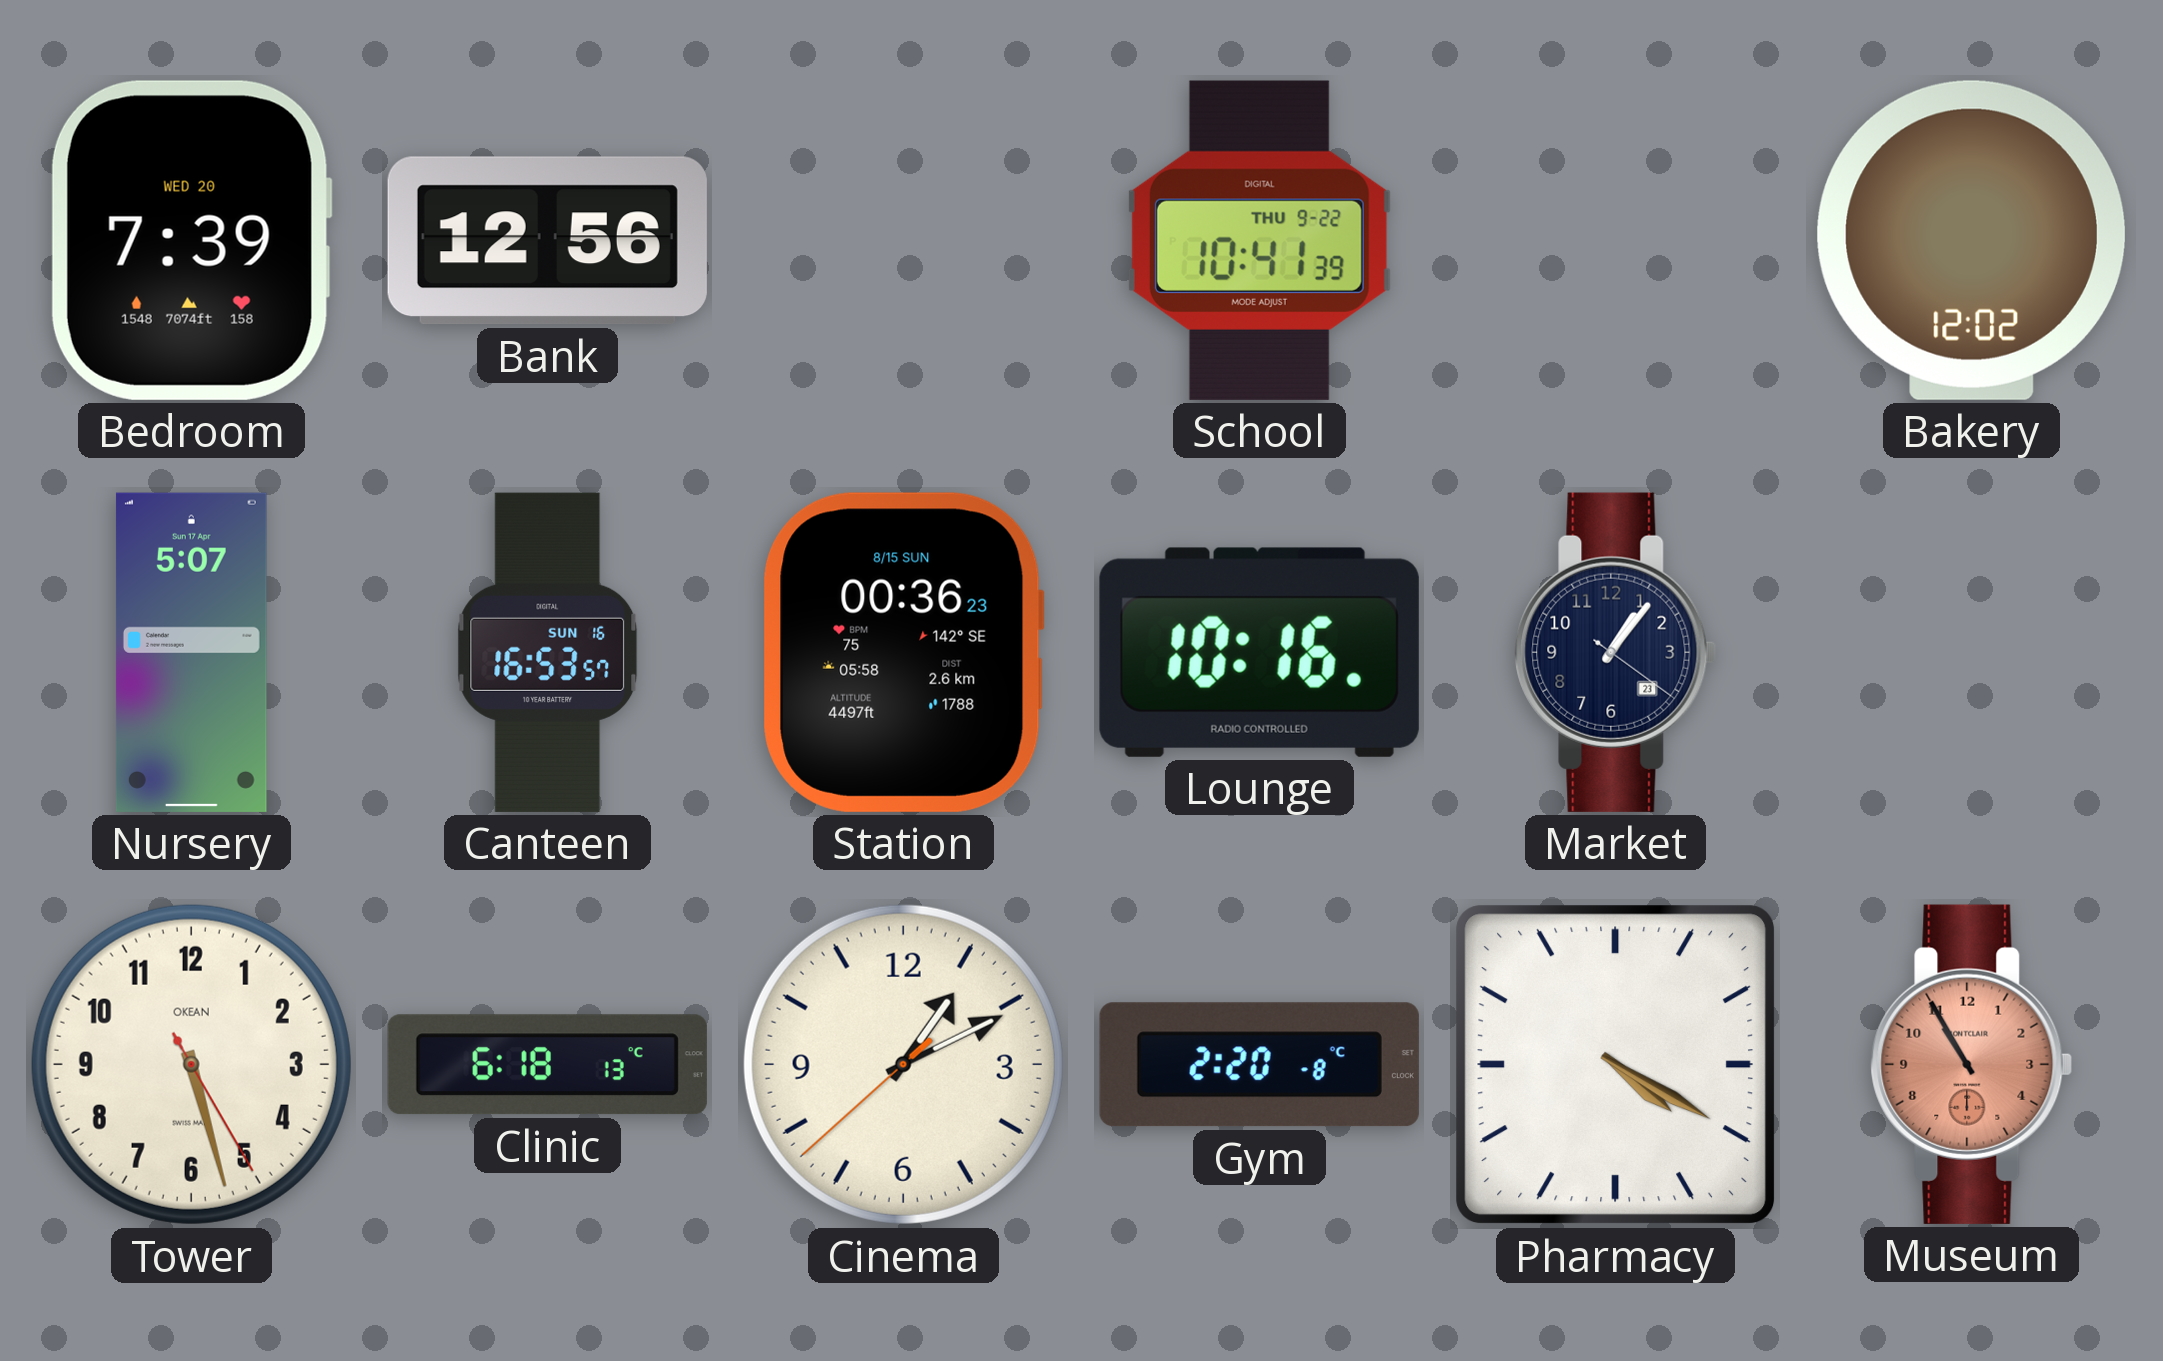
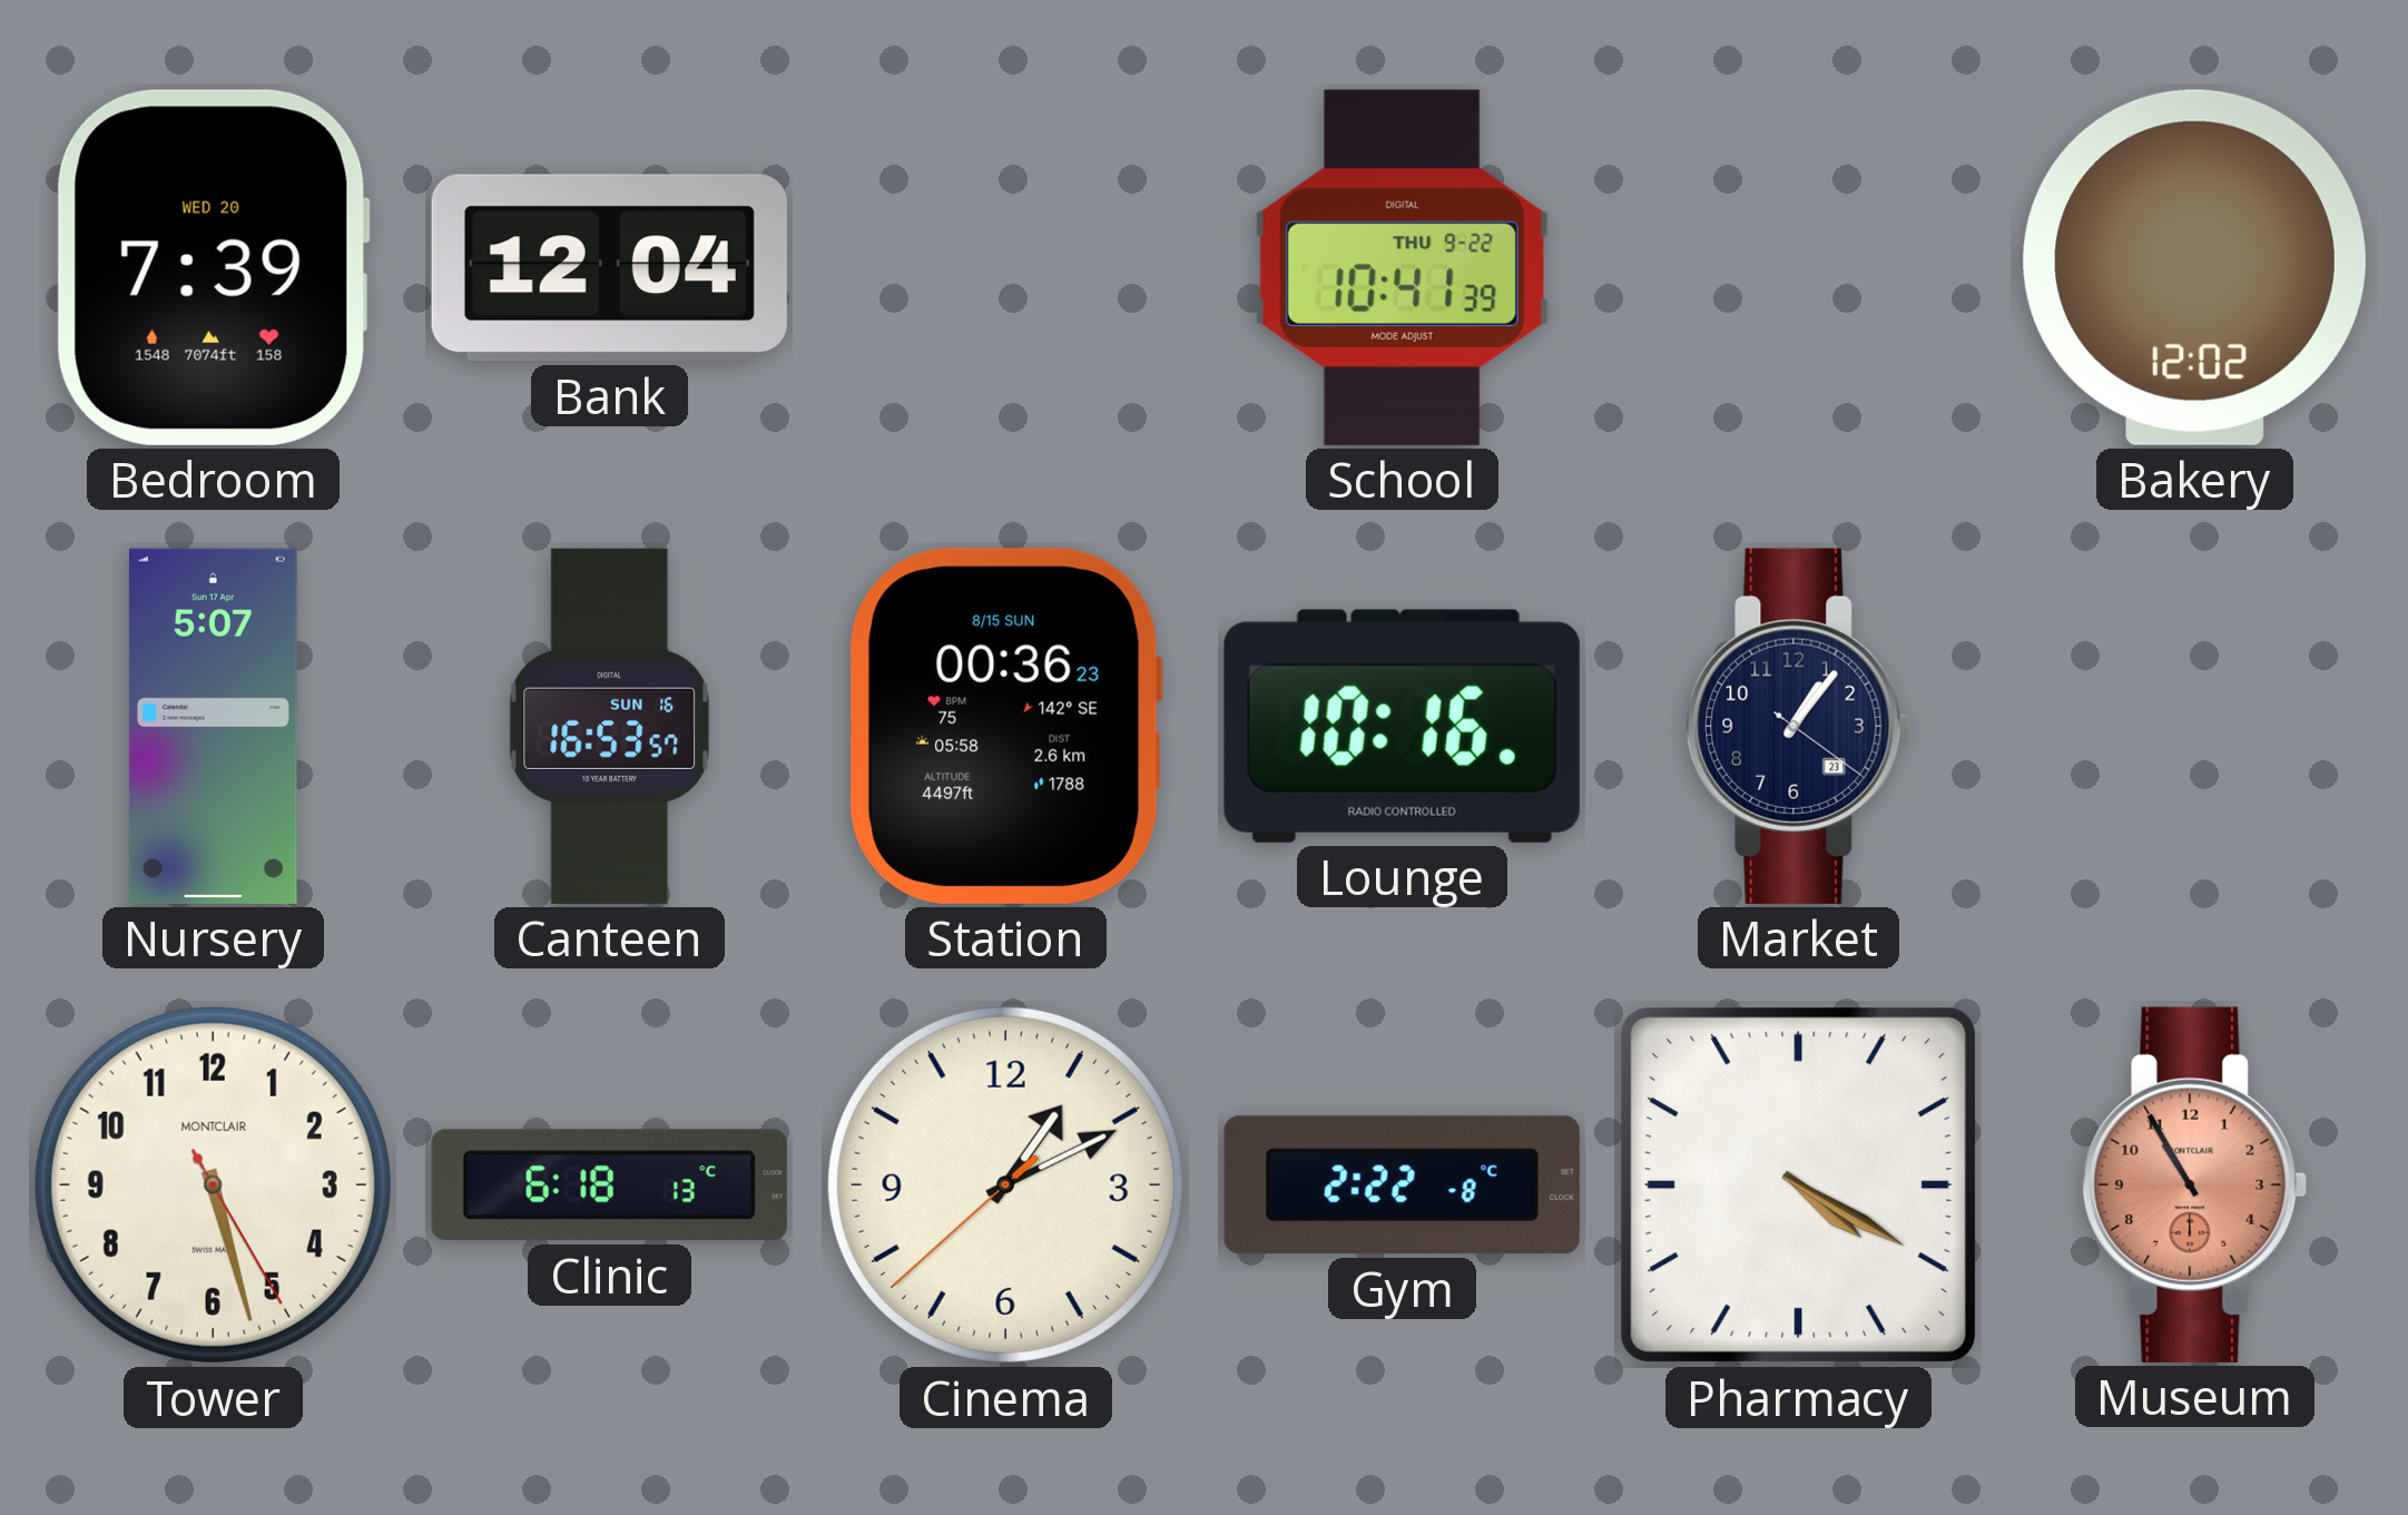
Bank: 12:56 -> 12:04
Tower brand: OKEAN -> MONTCLAIR
Gym: 2:20 -> 2:22
